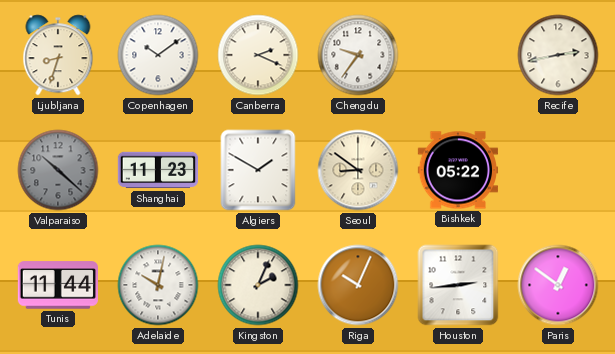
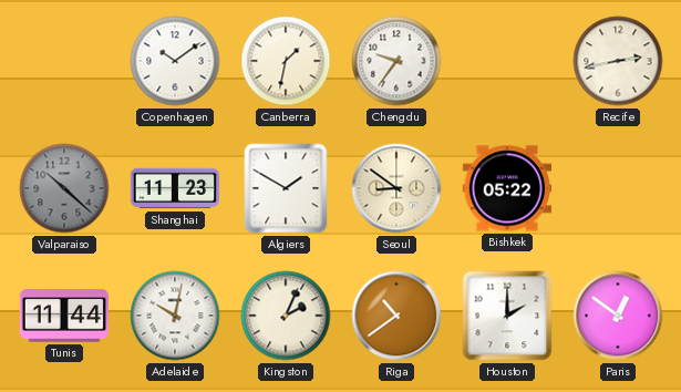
Ljubljana: 8:33 -> none
Canberra: 2:19 -> 1:32
Riga: 10:04 -> 10:39
Houston: 2:44 -> 2:00
